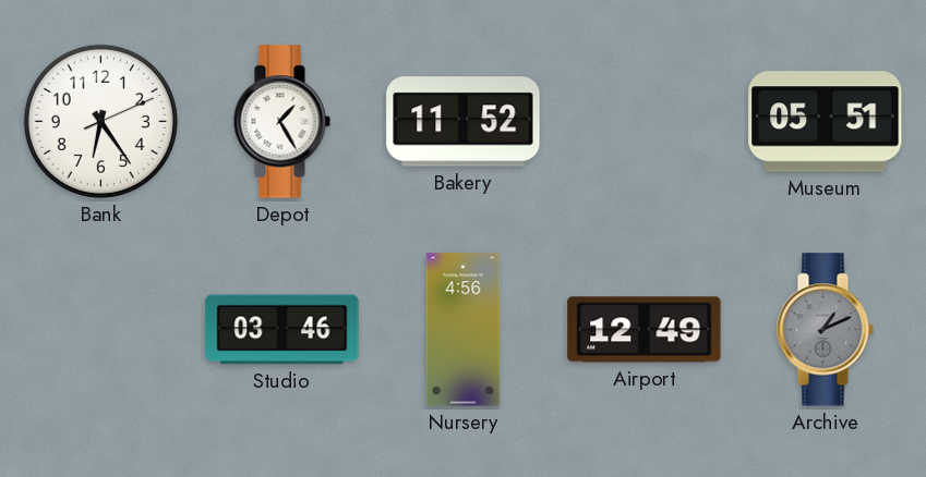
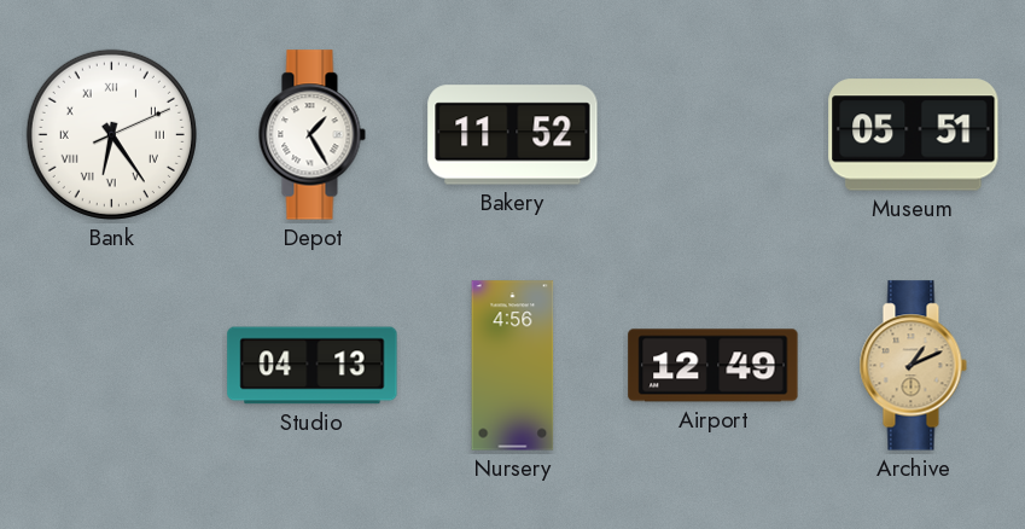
Bank numerals: Arabic -> Roman
Studio: 03:46 -> 04:13
Archive dial: grey -> champagne
